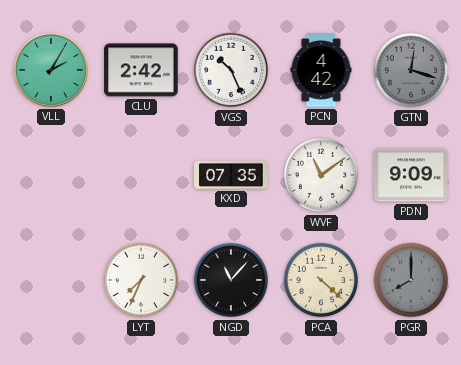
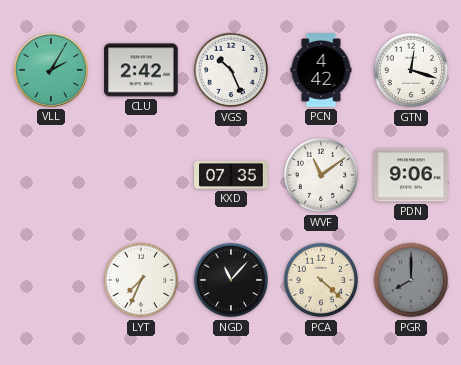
GTN dial: grey -> white
PDN: 9:09 -> 9:06
